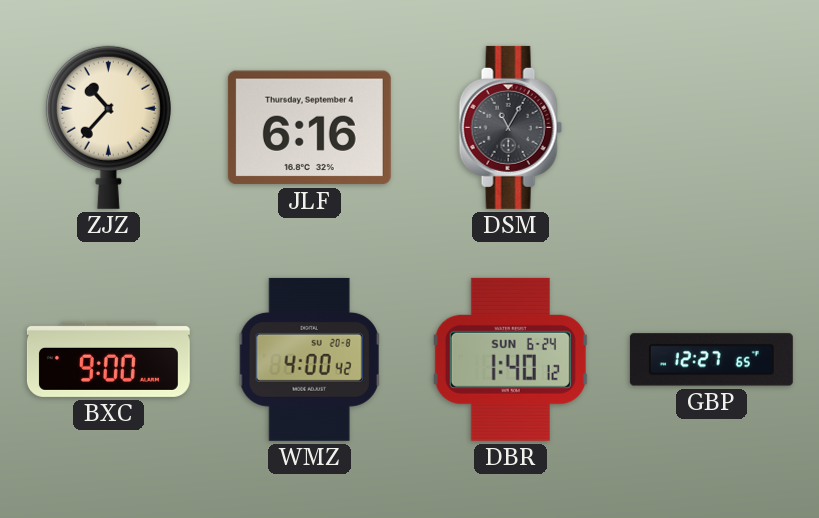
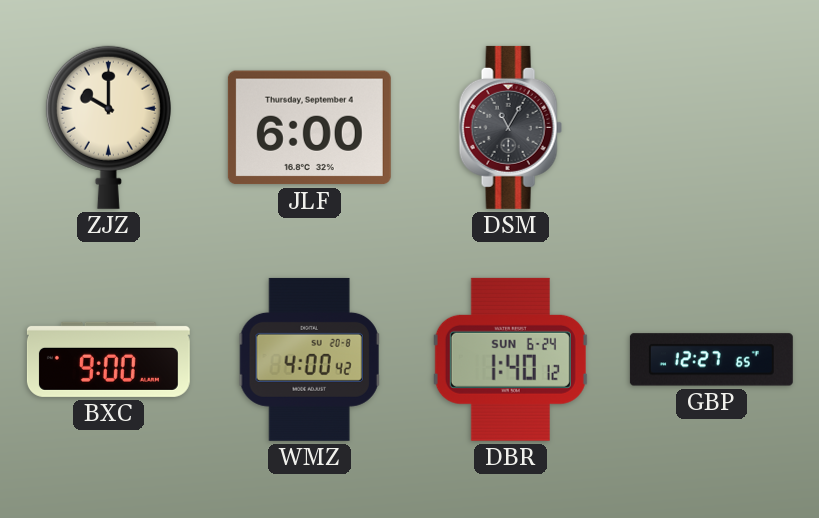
ZJZ: 10:37 -> 10:00
JLF: 6:16 -> 6:00
